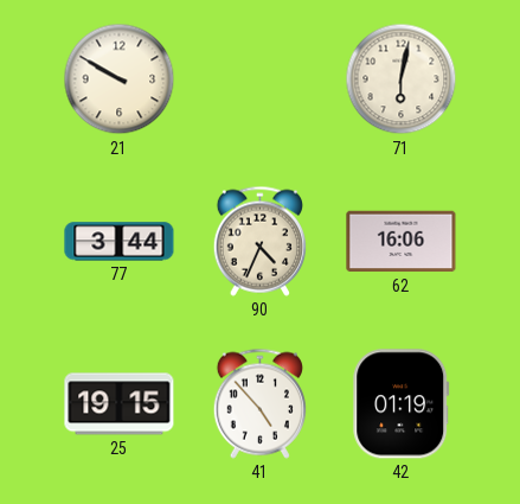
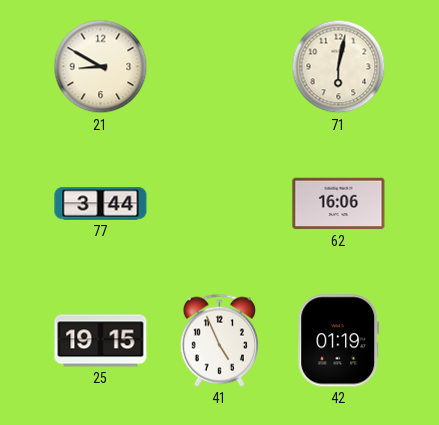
21: 9:50 -> 8:50
90: 4:34 -> none
41: 4:53 -> 4:56
